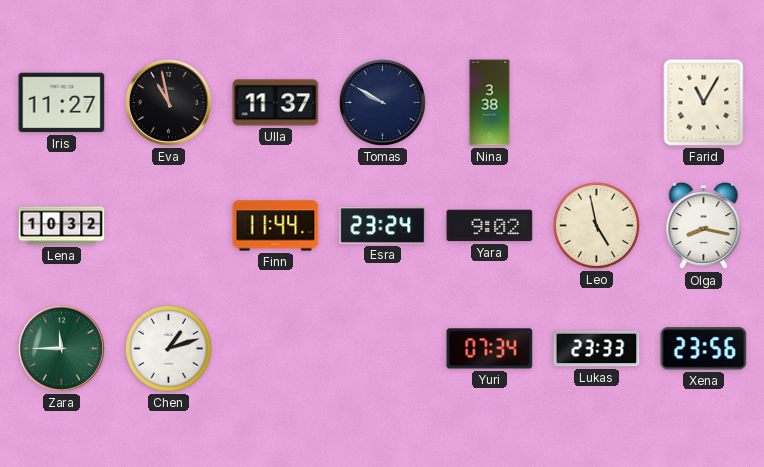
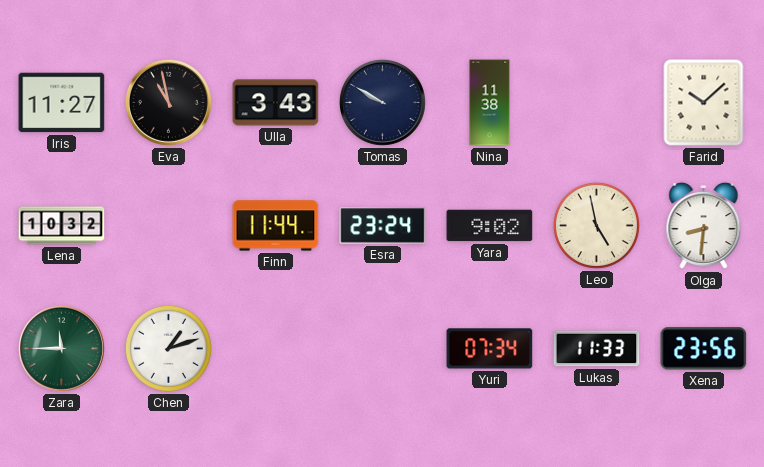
Ulla: 11:37 -> 3:43
Nina: 3:38 -> 11:38
Farid: 11:05 -> 10:08
Olga: 8:17 -> 8:31
Lukas: 23:33 -> 11:33
